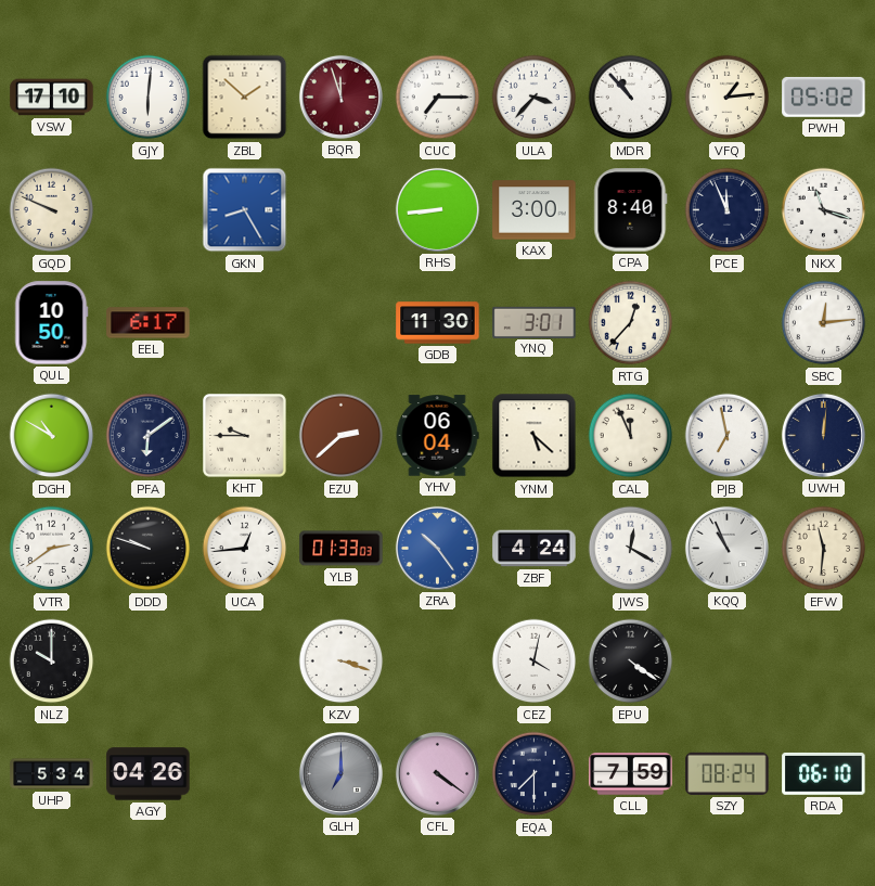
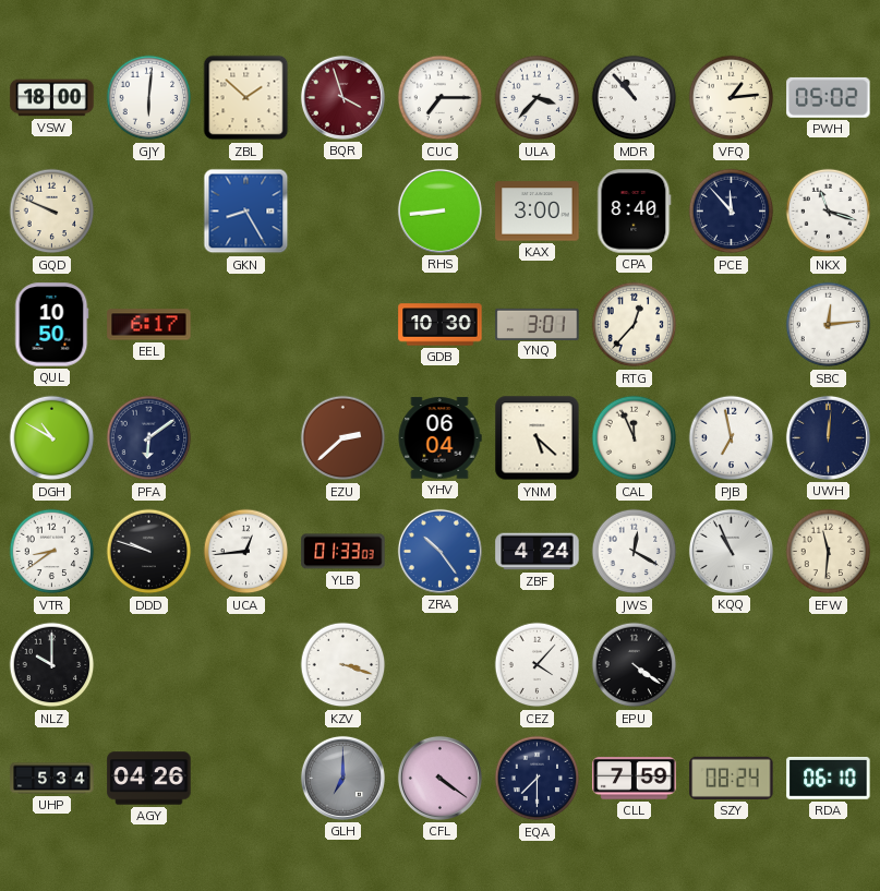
VSW: 17:10 -> 18:00
BQR: 11:57 -> 3:57
PCE: 11:56 -> 11:53
GDB: 11:30 -> 10:30
KHT: 9:45 -> none
VTR: 2:39 -> 8:39
CEZ: 4:02 -> 4:07
